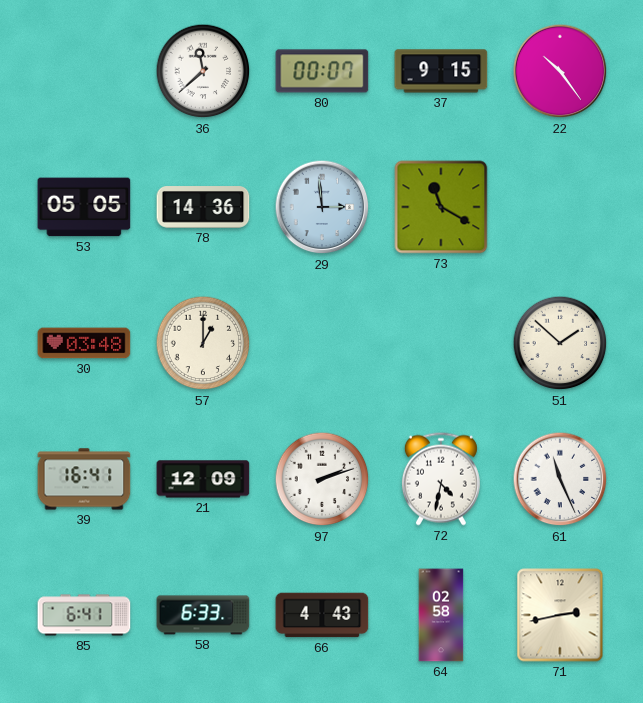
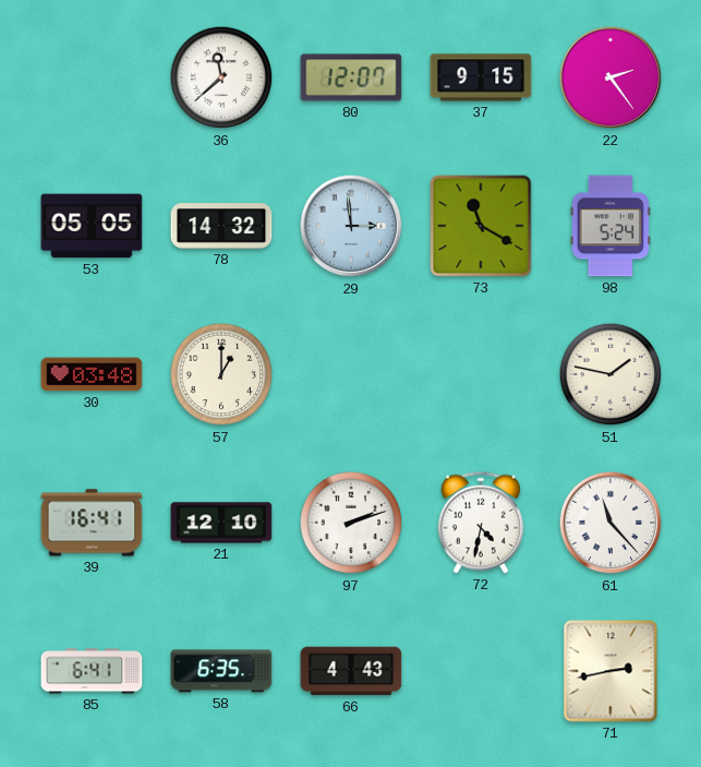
80: 00:07 -> 12:07
22: 10:24 -> 2:24
78: 14:36 -> 14:32
98: none -> 5:24
51: 1:52 -> 1:47
21: 12:09 -> 12:10
61: 11:26 -> 11:23
58: 6:33 -> 6:35
64: 02:58 -> none
